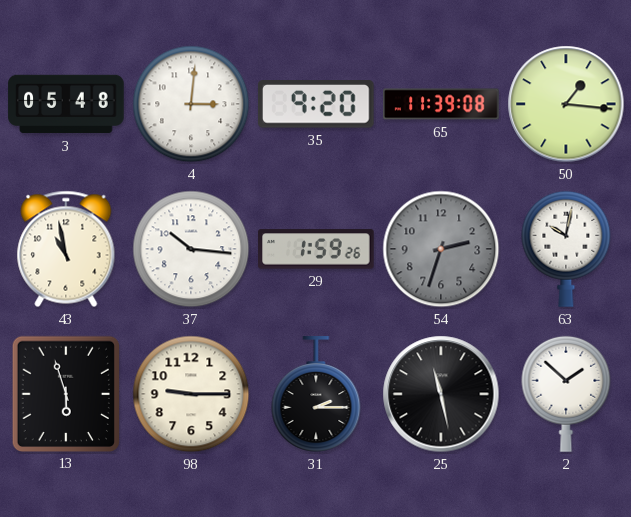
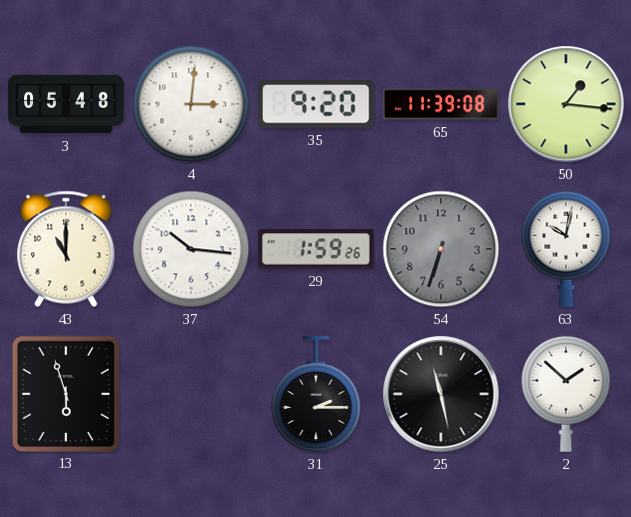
43: 10:58 -> 11:00
54: 2:33 -> 6:33
98: 9:15 -> none
